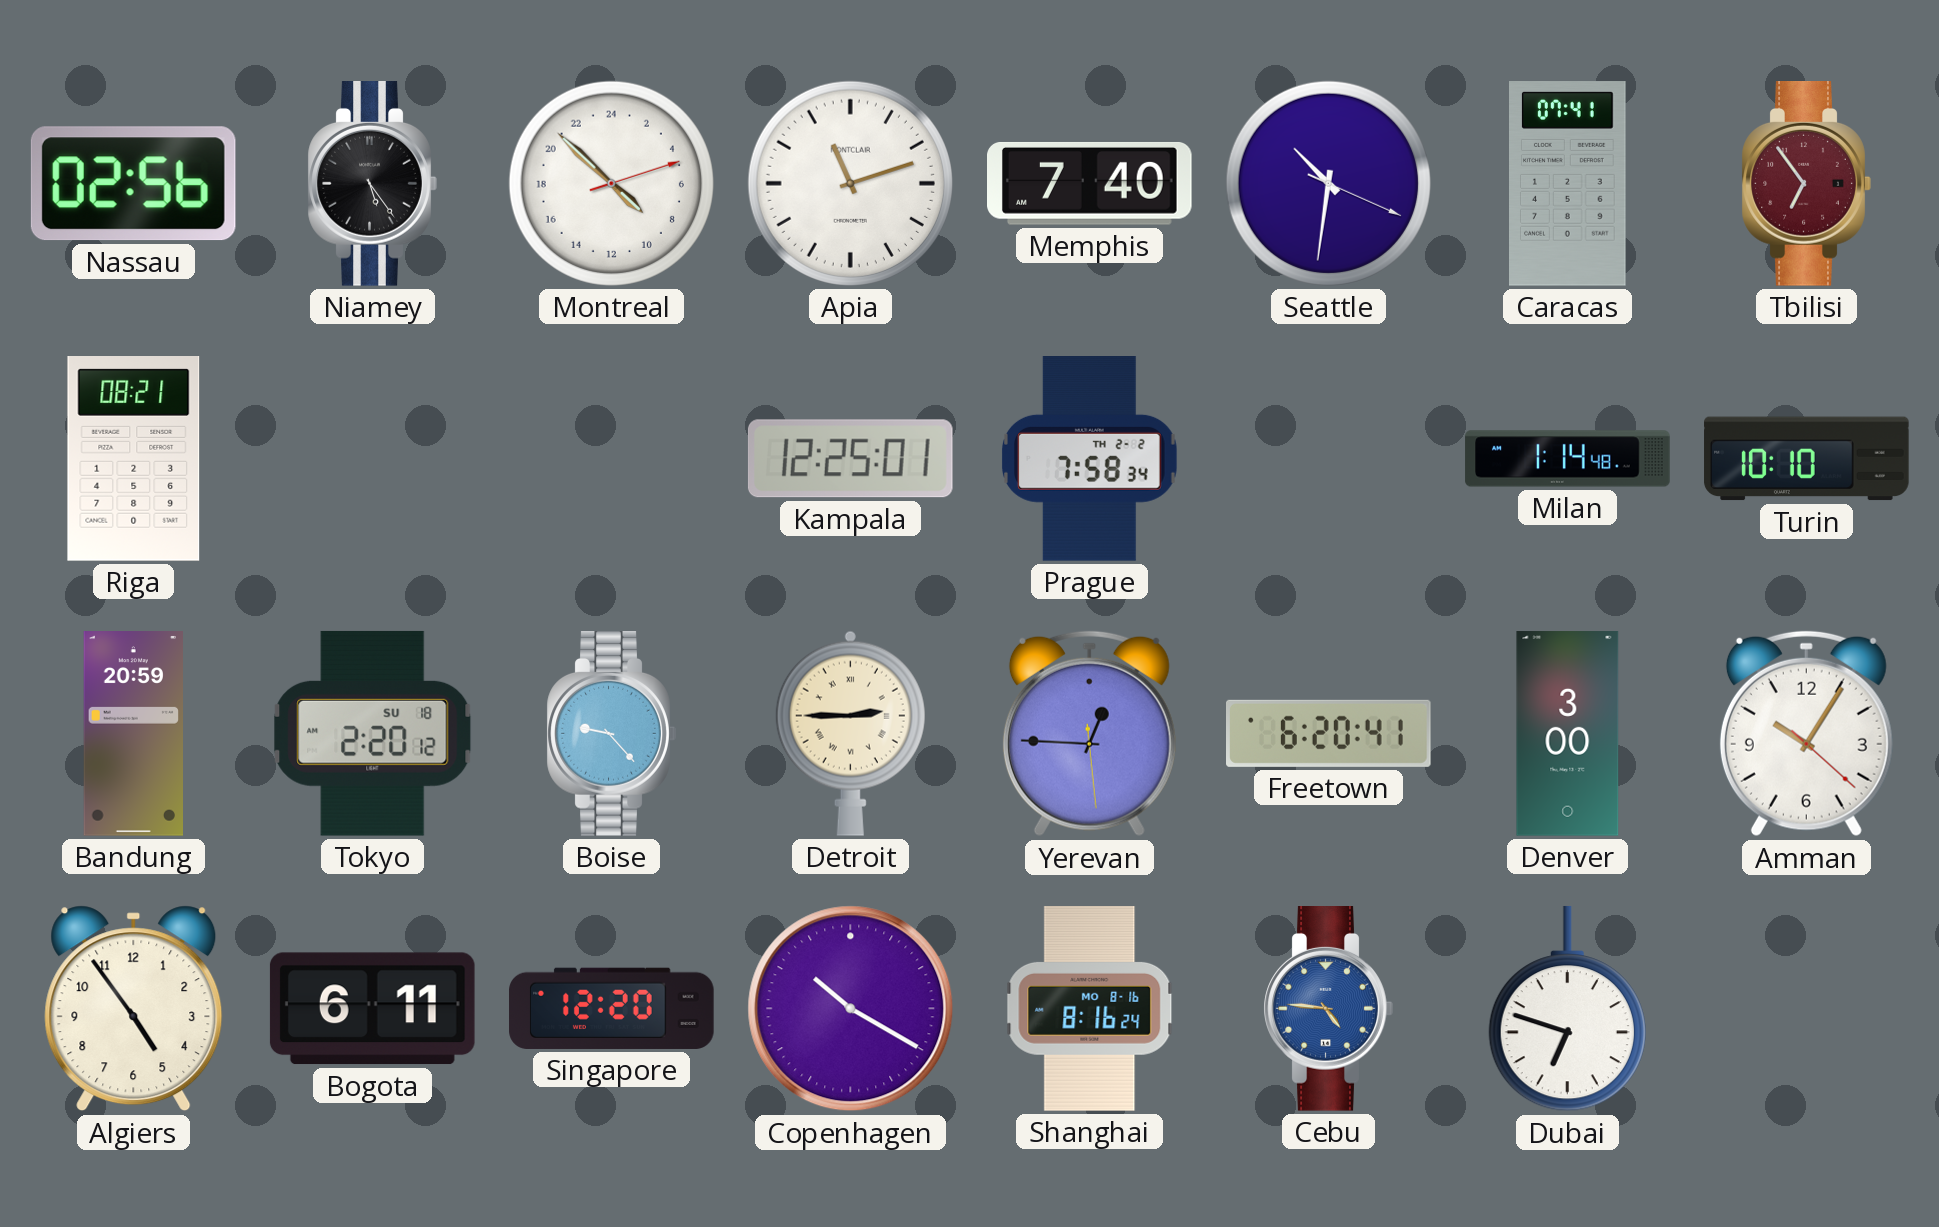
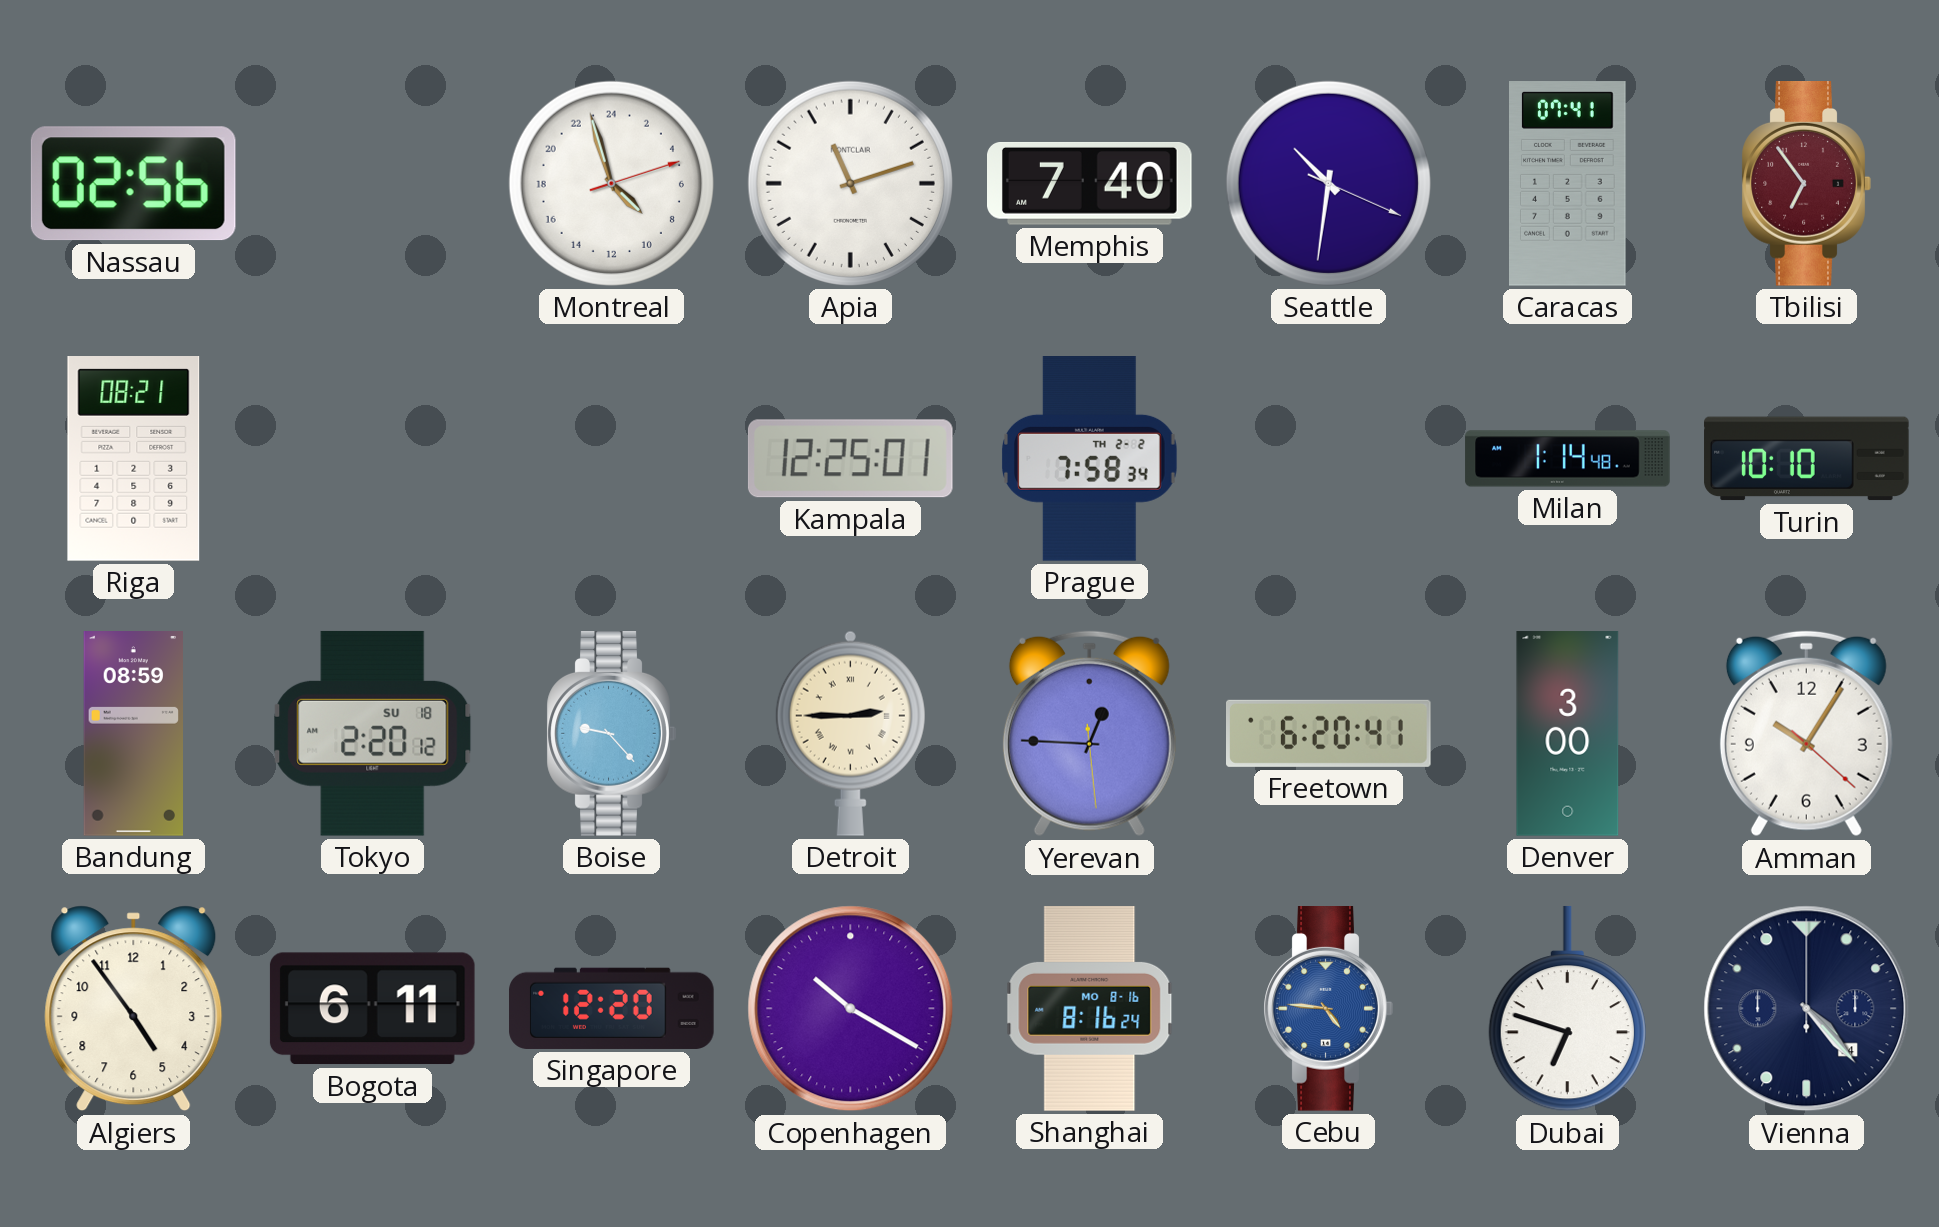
Niamey: 5:24 -> none
Montreal: 8:52 -> 8:57
Bandung: 20:59 -> 08:59
Vienna: none -> 4:23
